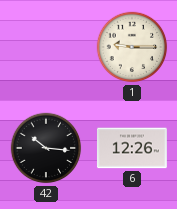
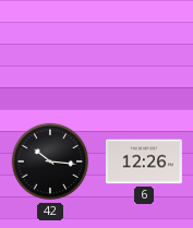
1: 9:15 -> none
